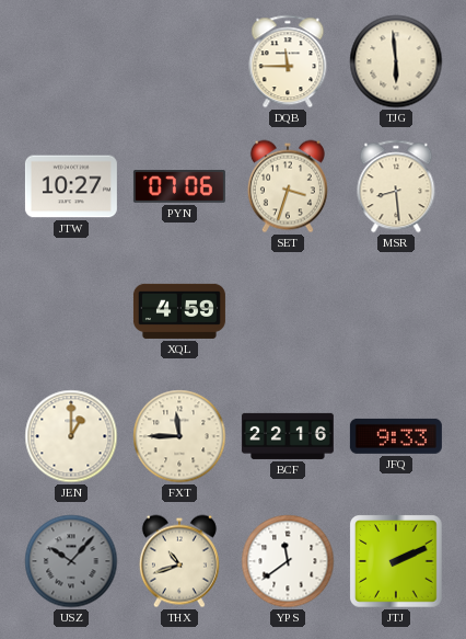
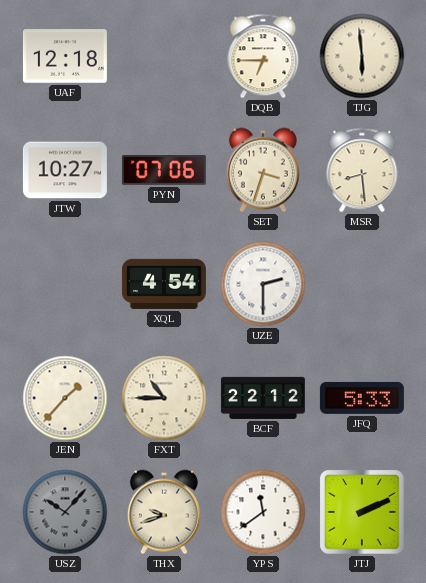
UAF: none -> 12:18
DQB: 11:45 -> 6:45
XQL: 4:59 -> 4:54
UZE: none -> 2:30
JEN: 1:00 -> 1:37
FXT: 11:45 -> 10:45
BCF: 22:16 -> 22:12
JFQ: 9:33 -> 5:33
THX: 10:42 -> 9:42
